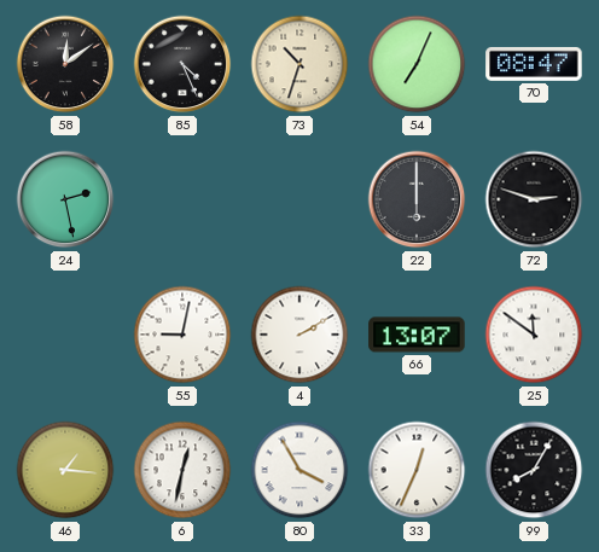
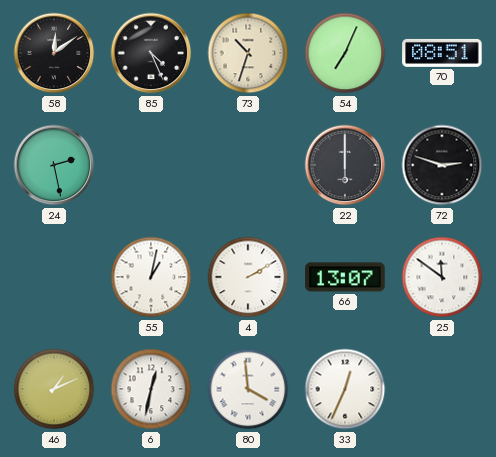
70: 08:47 -> 08:51
55: 9:02 -> 1:02
46: 1:16 -> 1:11
80: 3:55 -> 3:59
99: 8:05 -> none
